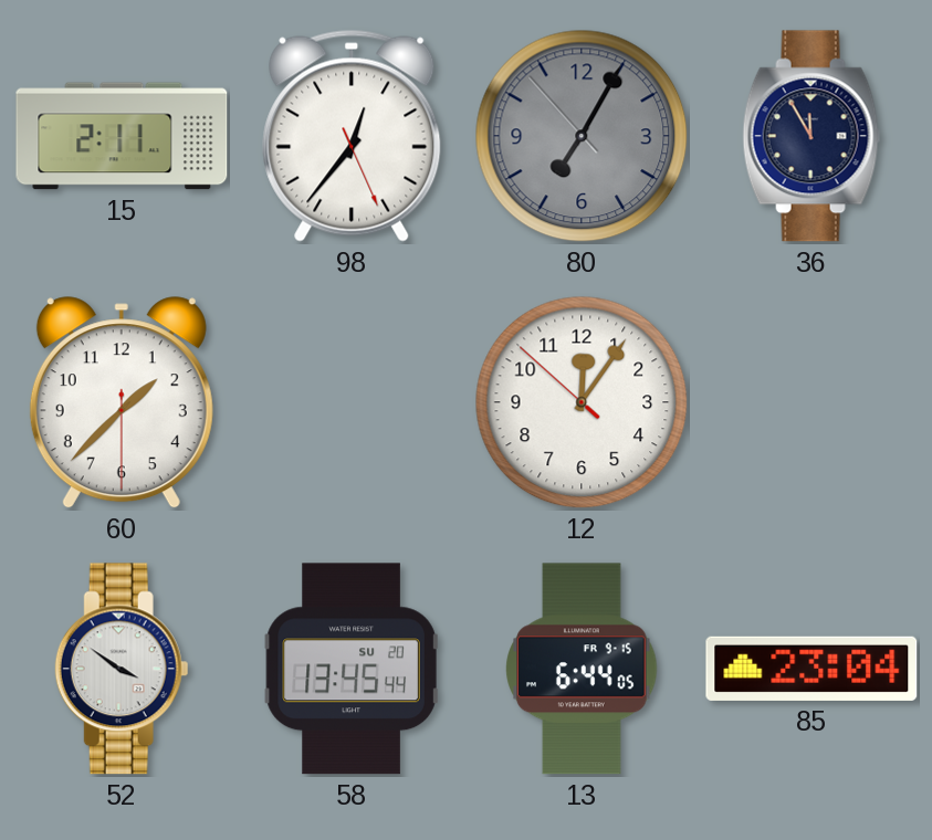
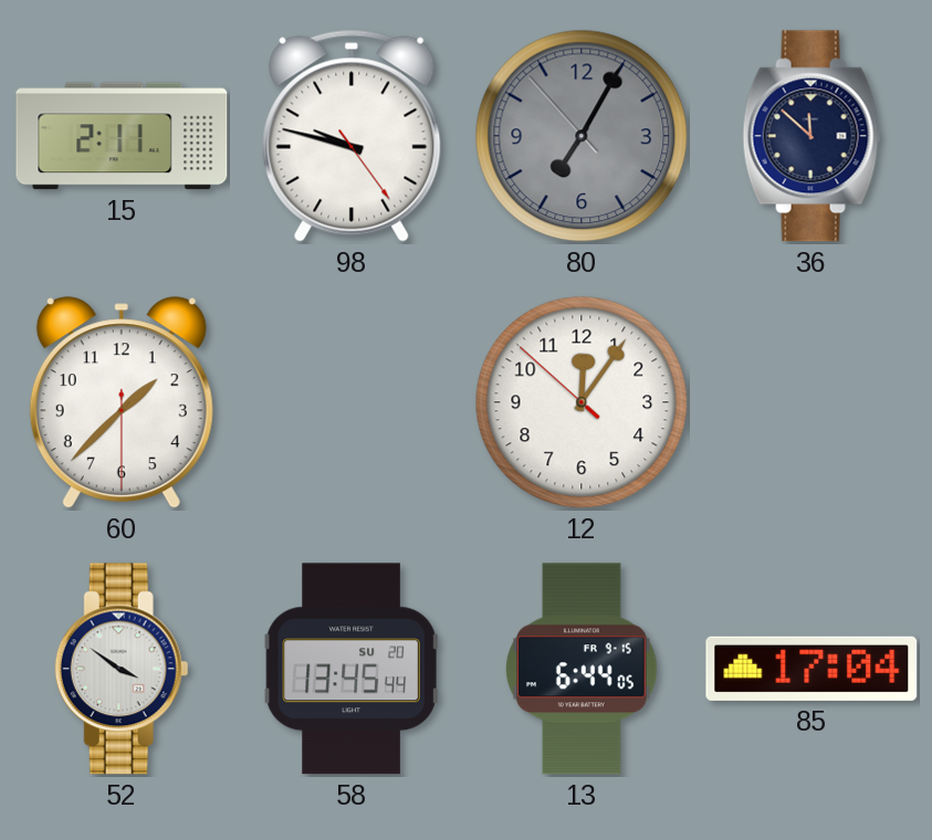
98: 12:36 -> 9:47
36: 11:55 -> 11:52
85: 23:04 -> 17:04
